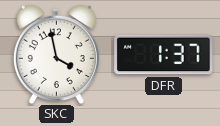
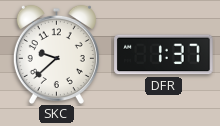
SKC: 3:58 -> 9:38
